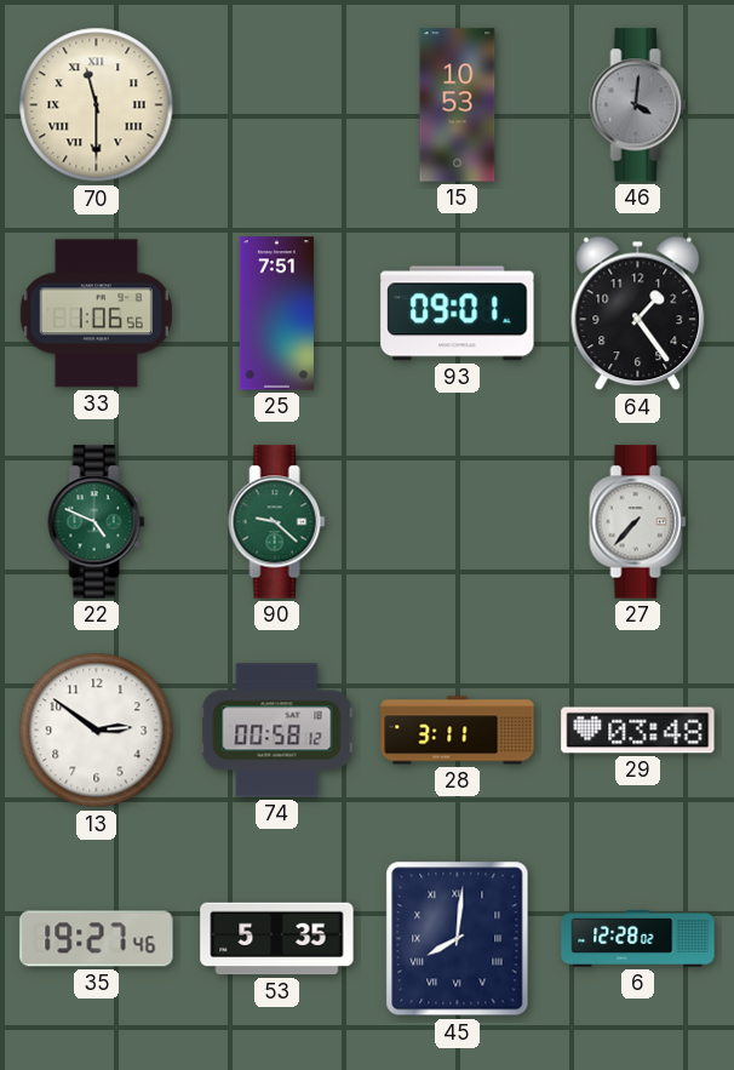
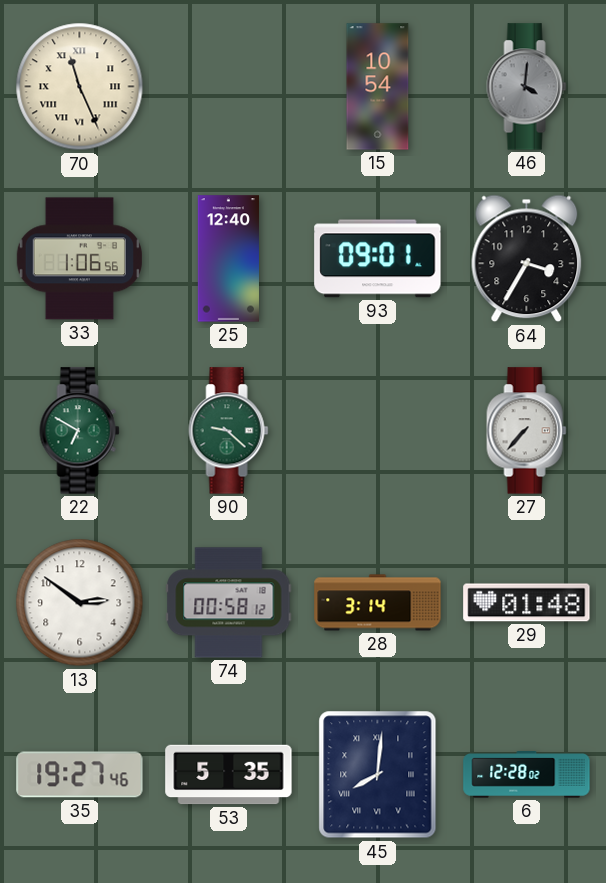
70: 11:30 -> 11:26
15: 10:53 -> 10:54
25: 7:51 -> 12:40
64: 1:24 -> 3:35
22: 4:49 -> 6:50
28: 3:11 -> 3:14
29: 03:48 -> 01:48
